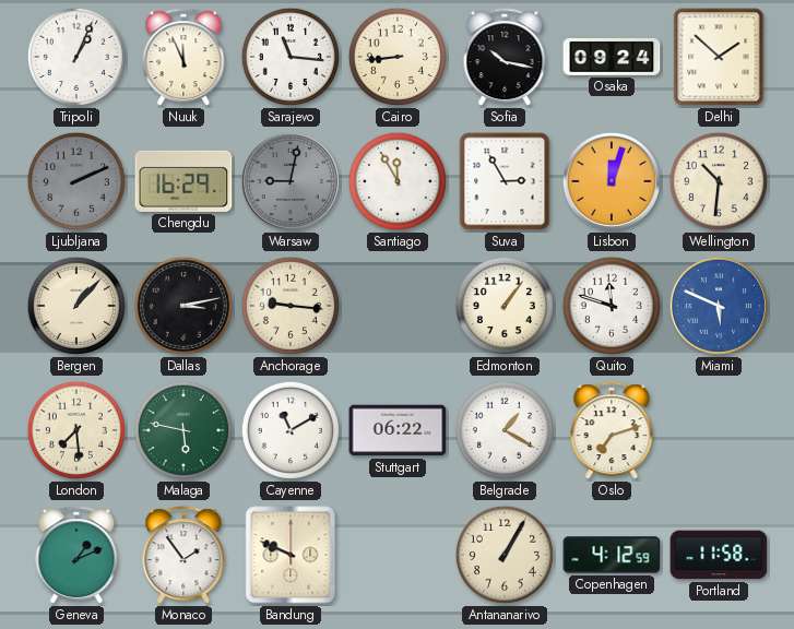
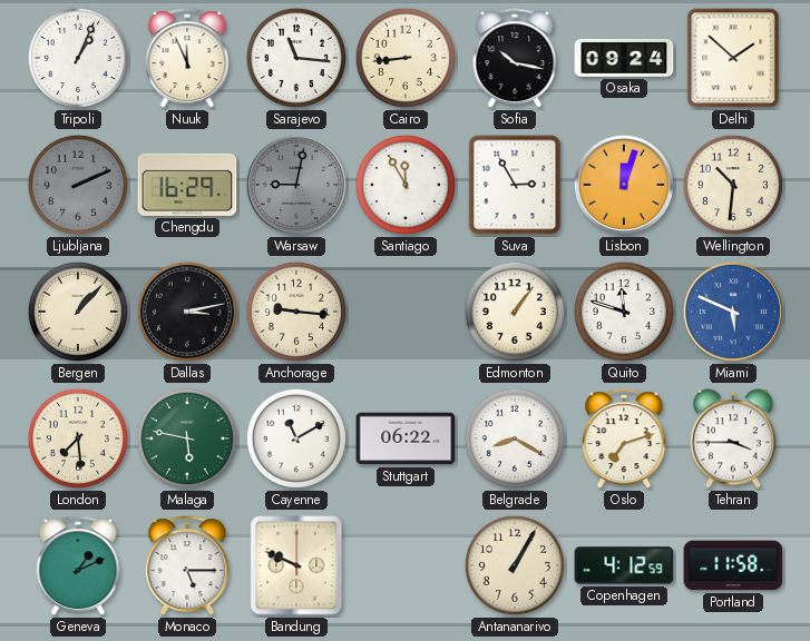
Belgrade: 1:20 -> 8:20
Tehran: none -> 3:45
Monaco: 1:54 -> 5:15
